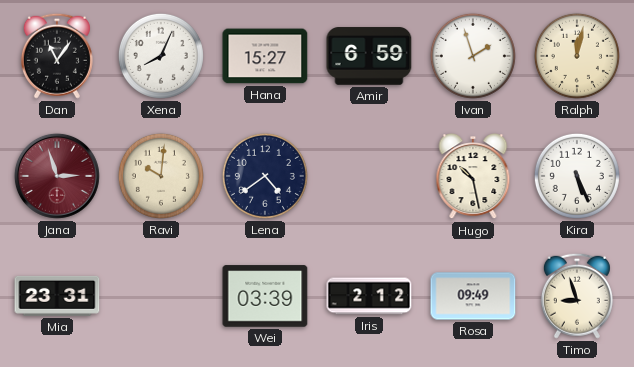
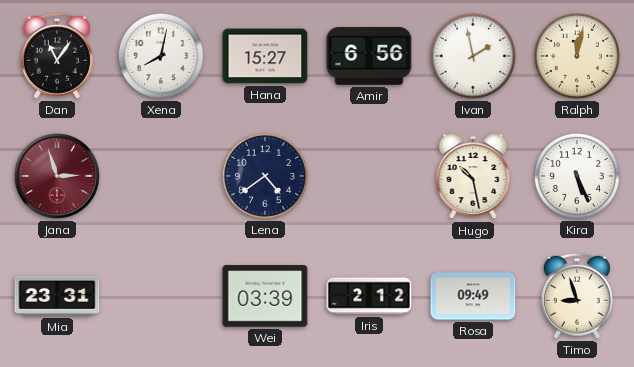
Xena: 8:04 -> 8:02
Amir: 6:59 -> 6:56
Ivan: 1:57 -> 1:58
Ravi: 10:01 -> none
